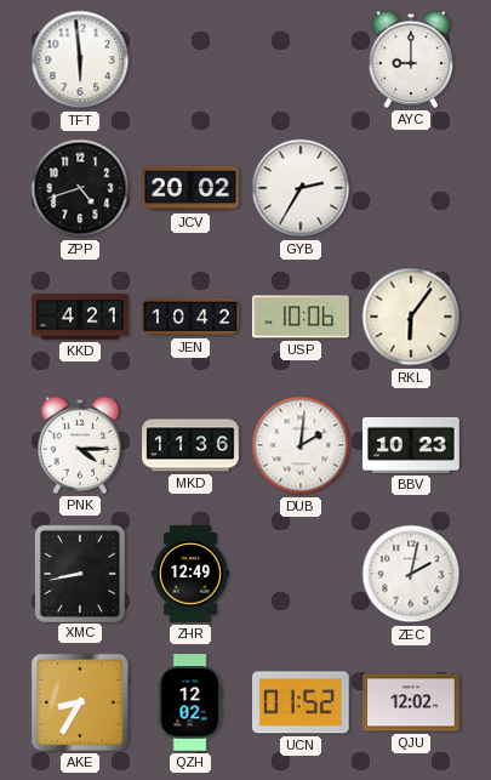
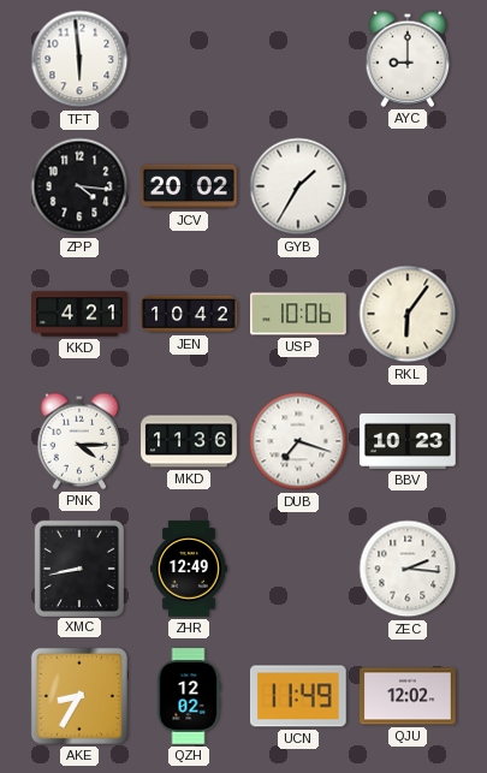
ZPP: 4:42 -> 4:16
GYB: 2:35 -> 1:35
DUB: 2:01 -> 7:18
ZEC: 2:02 -> 2:16
UCN: 01:52 -> 11:49
